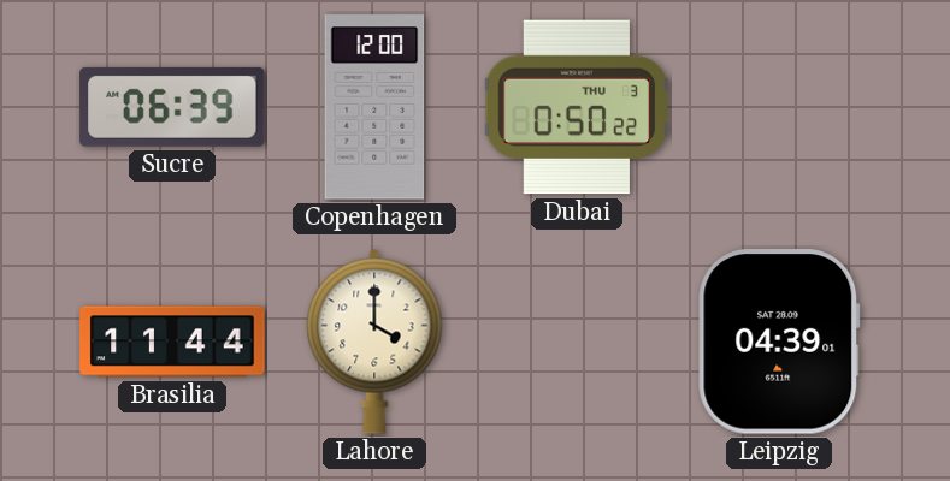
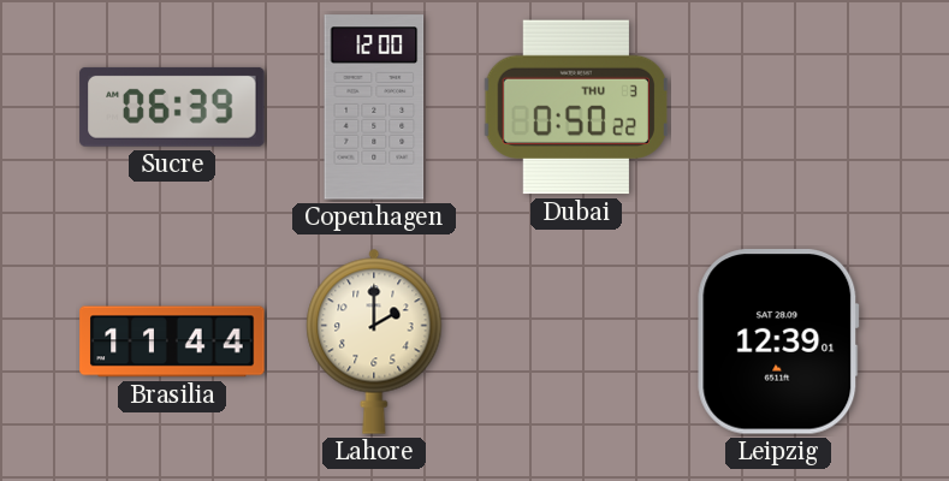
Lahore: 4:00 -> 2:00
Leipzig: 04:39 -> 12:39
